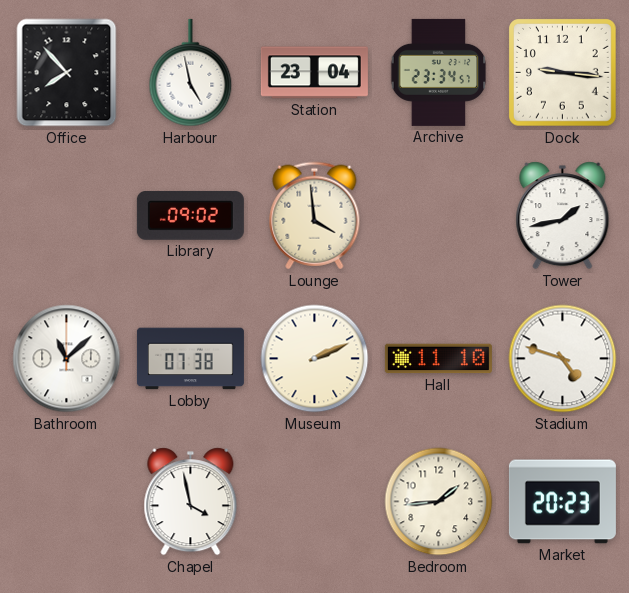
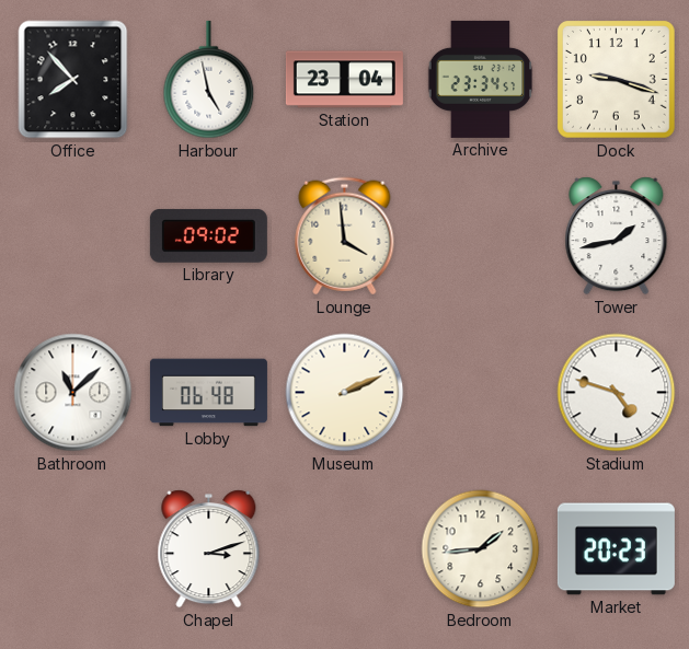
Dock: 9:16 -> 9:18
Lobby: 07:38 -> 06:48
Hall: 11:10 -> none
Chapel: 3:58 -> 3:12
